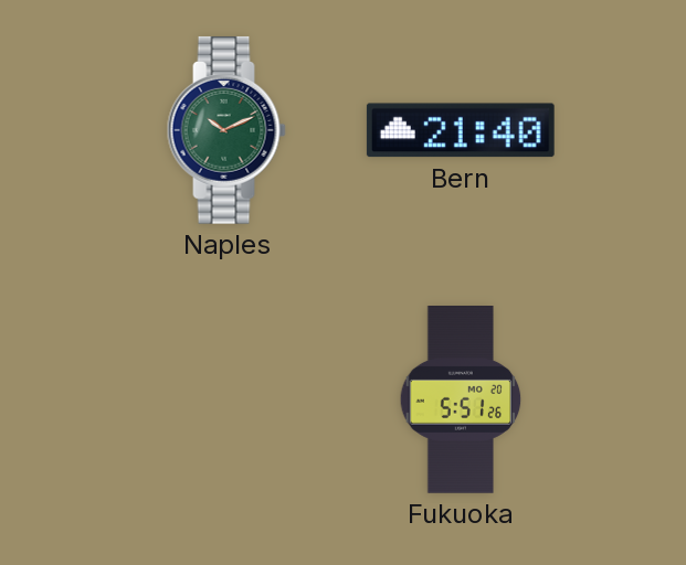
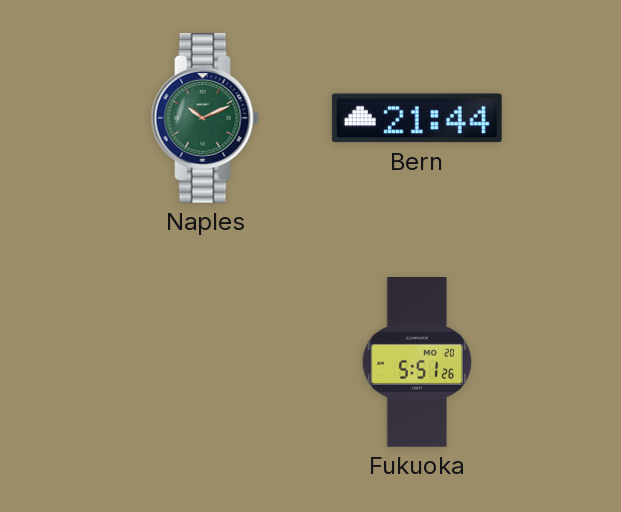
Bern: 21:40 -> 21:44
